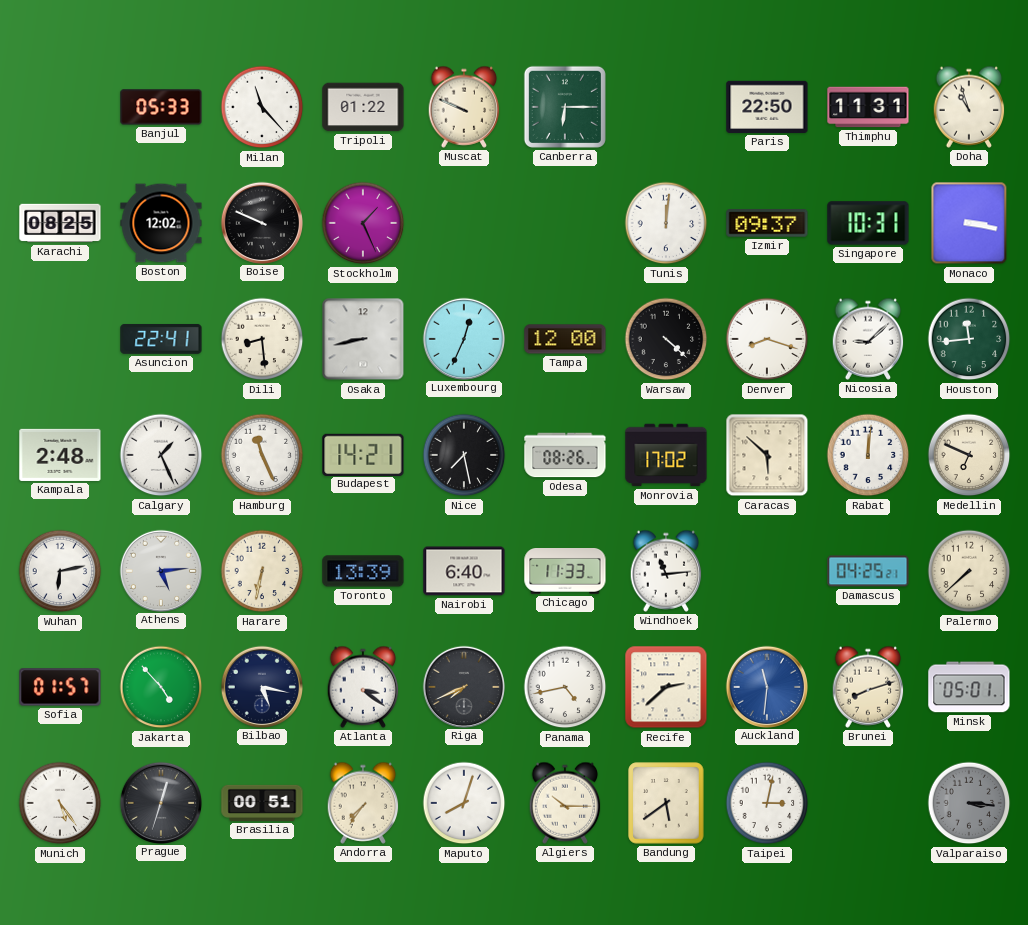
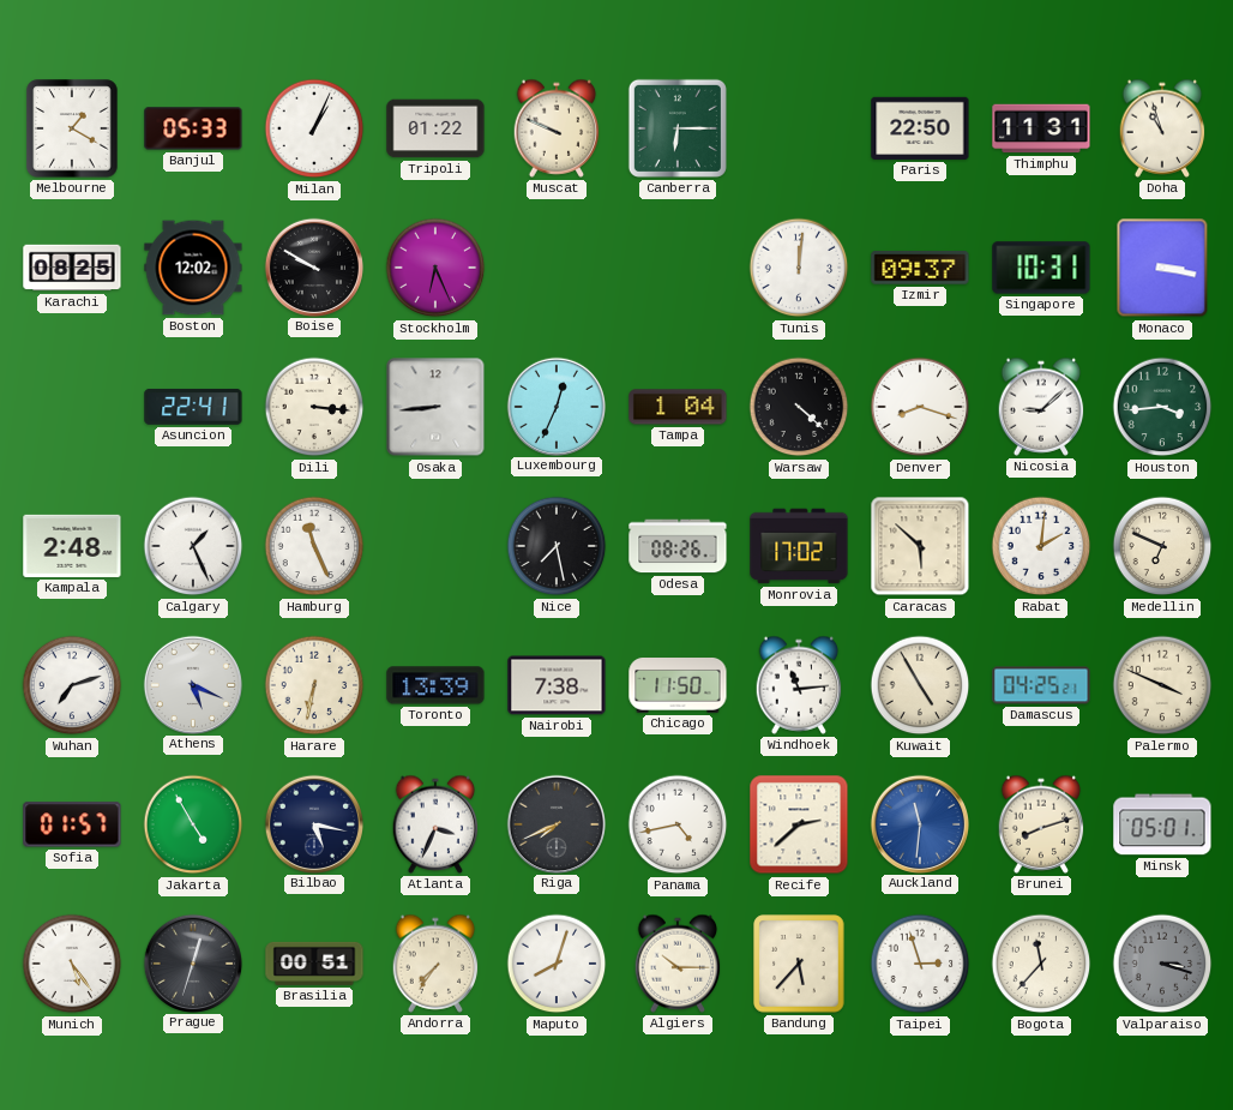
Melbourne: none -> 1:20
Milan: 11:23 -> 1:04
Boise: 9:49 -> 9:50
Stockholm: 1:26 -> 6:26
Dili: 8:29 -> 3:16
Osaka: 8:43 -> 8:44
Tampa: 12:00 -> 1:04
Houston: 11:44 -> 3:44
Budapest: 14:21 -> none
Rabat: 12:01 -> 2:01
Wuhan: 6:13 -> 7:12
Athens: 5:14 -> 5:19
Nairobi: 6:40 -> 7:38
Chicago: 11:33 -> 11:50
Kuwait: none -> 4:55
Palermo: 7:38 -> 3:49
Jakarta: 4:53 -> 4:55
Atlanta: 3:21 -> 3:34
Bandung: 5:39 -> 5:37
Taipei: 3:02 -> 2:57
Bogota: none -> 11:37
Valparaiso: 3:16 -> 3:18
